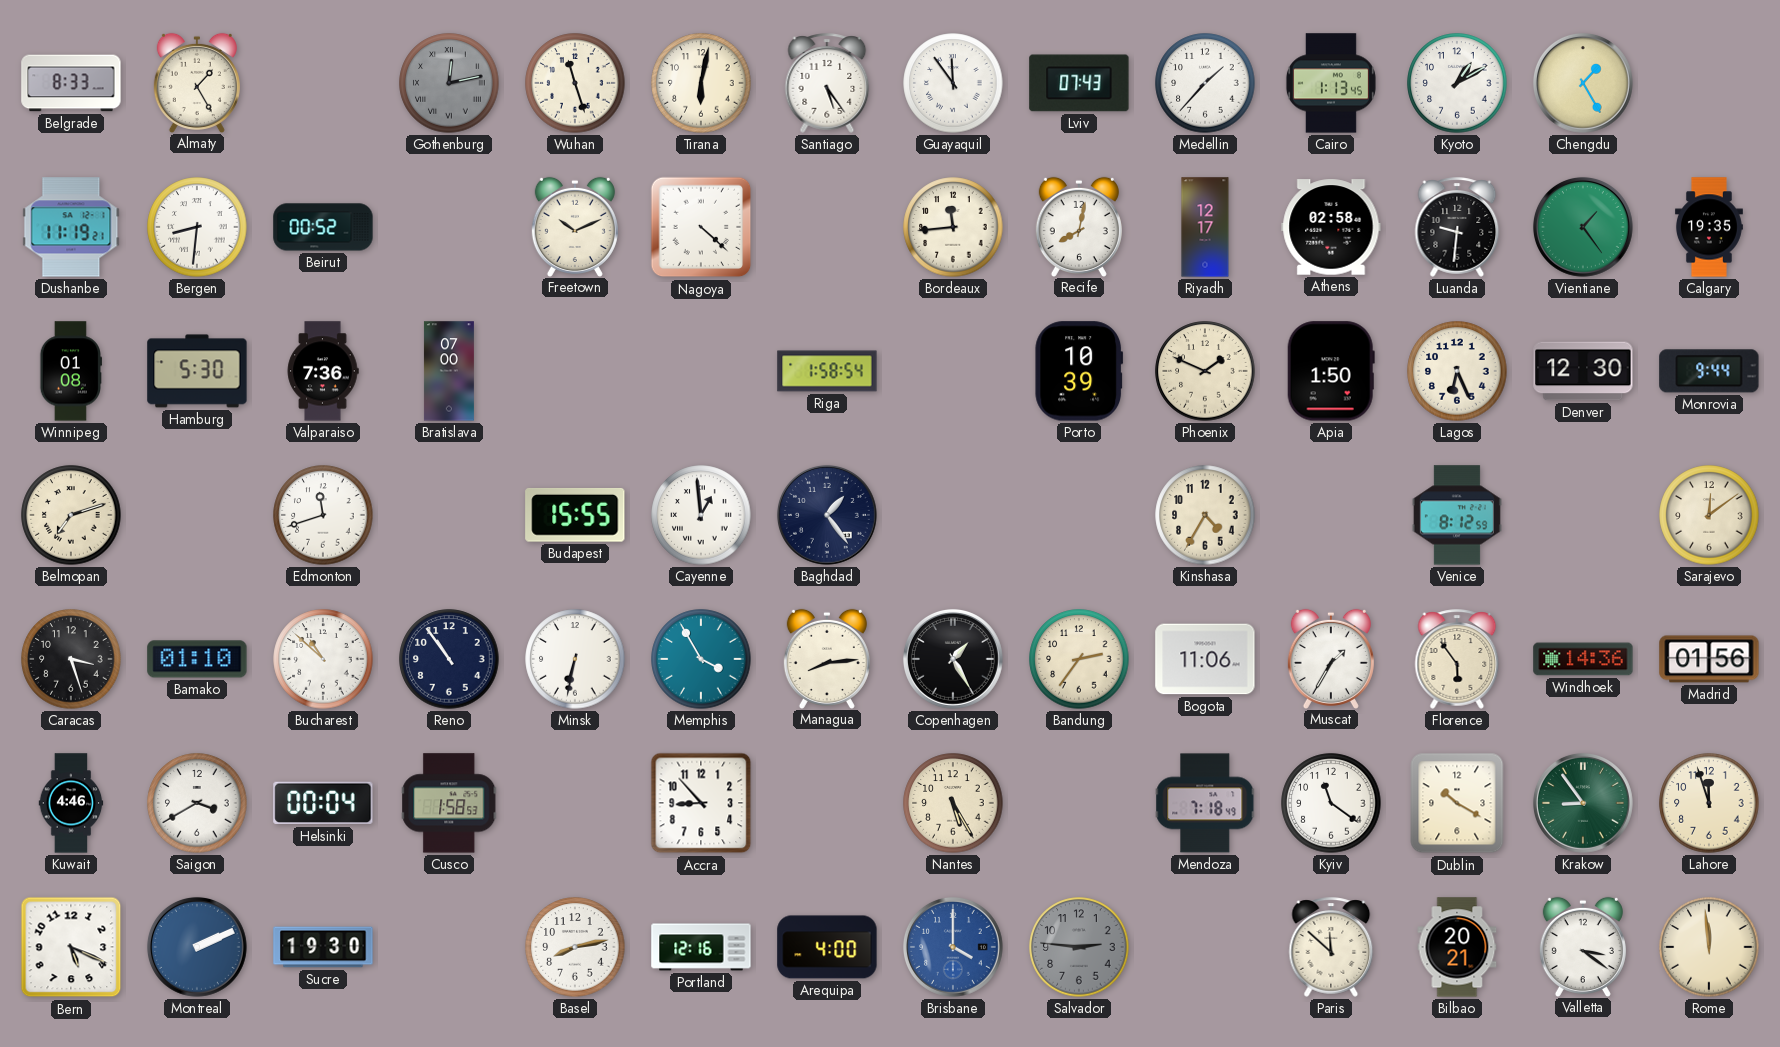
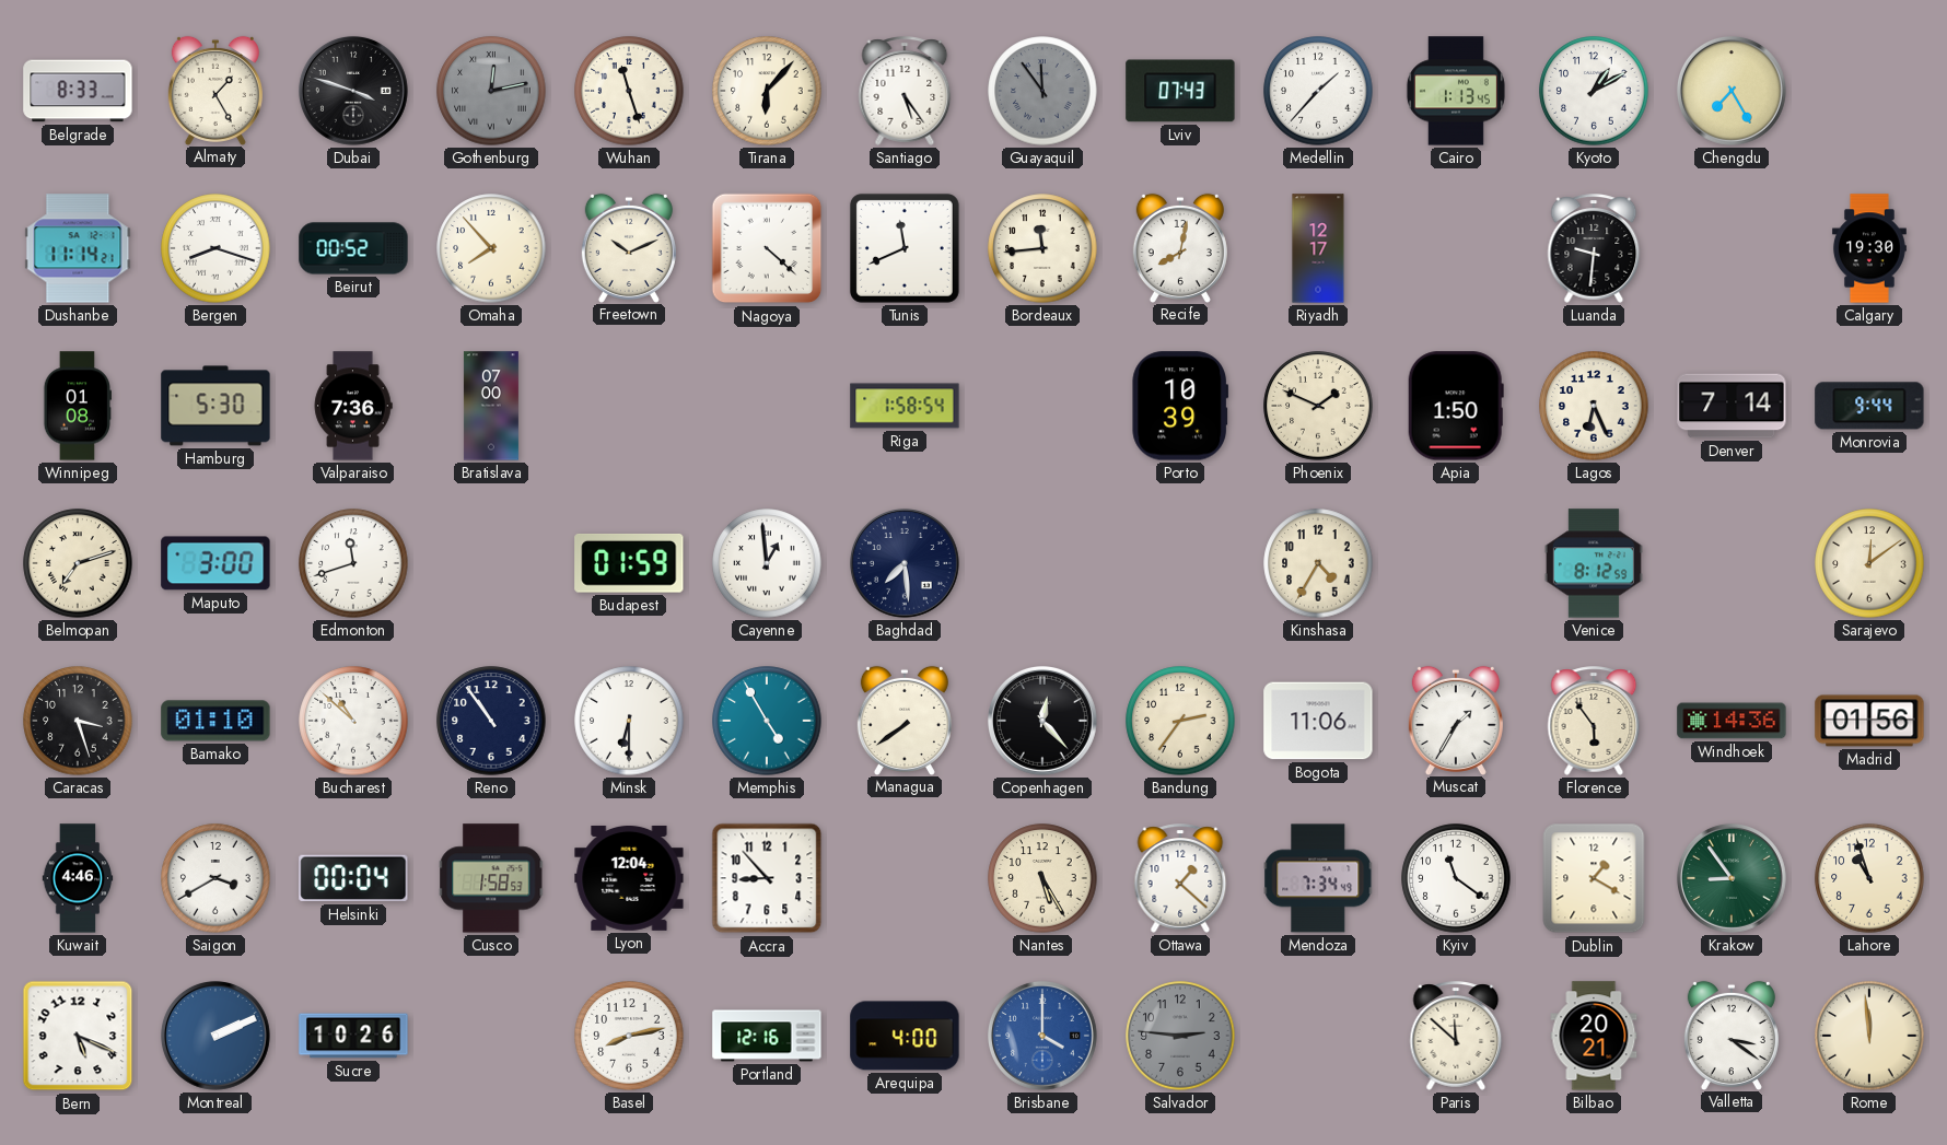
Dubai: none -> 3:48
Tirana: 6:02 -> 6:07
Guayaquil dial: white -> grey
Chengdu: 1:25 -> 7:25
Dushanbe: 11:19 -> 11:14
Bergen: 8:31 -> 8:18
Omaha: none -> 7:53
Tunis: none -> 11:41
Athens: 02:58 -> none
Vientiane: 1:24 -> none
Calgary: 19:35 -> 19:30
Denver: 12:30 -> 7:14
Maputo: none -> 3:00
Budapest: 15:55 -> 01:59
Baghdad: 1:24 -> 7:29
Minsk: 6:32 -> 6:30
Memphis: 3:55 -> 4:55
Managua: 8:14 -> 7:39
Copenhagen: 1:25 -> 12:23
Lyon: none -> 12:04
Ottawa: none -> 1:22
Mendoza: 7:18 -> 7:34
Dublin: 10:20 -> 1:20
Lahore: 11:57 -> 10:57
Sucre: 19:30 -> 10:26
